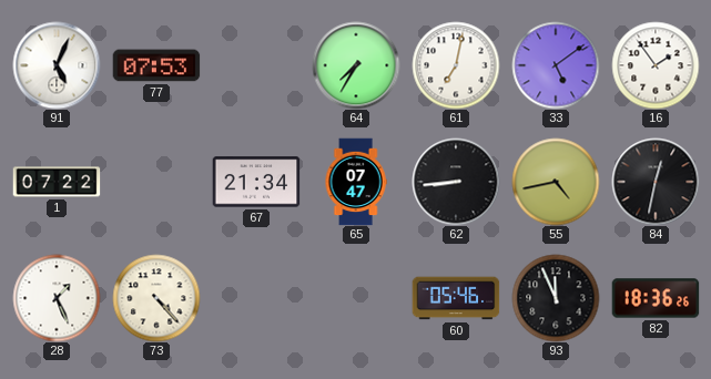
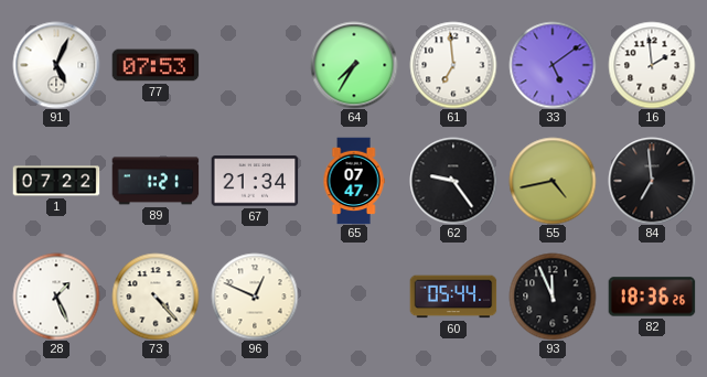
61: 7:02 -> 6:59
16: 1:54 -> 1:59
89: none -> 1:21
62: 8:44 -> 9:24
84: 12:32 -> 6:59
96: none -> 12:49
60: 05:46 -> 05:44
